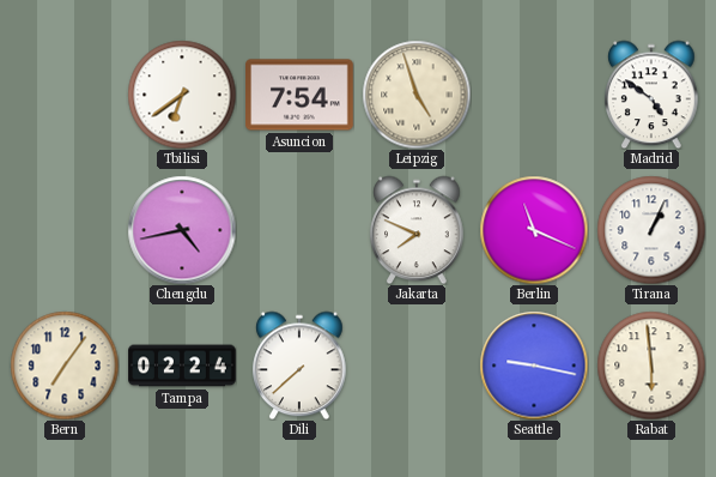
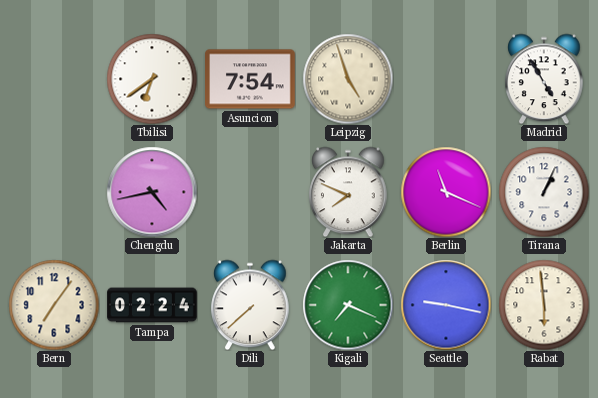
Madrid: 4:51 -> 4:55
Kigali: none -> 7:19
